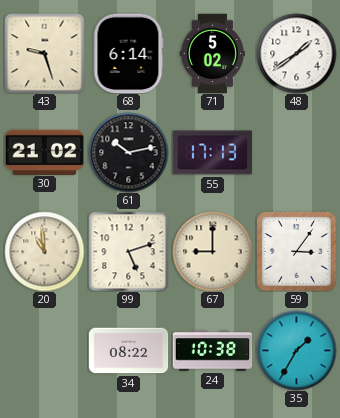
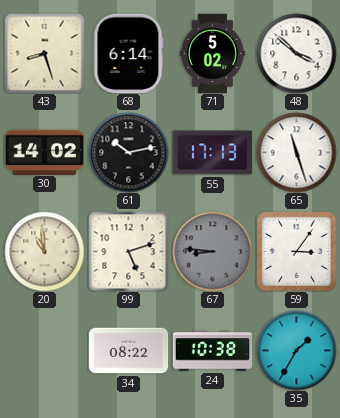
43: 9:27 -> 8:27
48: 1:39 -> 3:52
30: 21:02 -> 14:02
65: none -> 11:27
67: 9:00 -> 8:46
67 dial: cream -> grey
